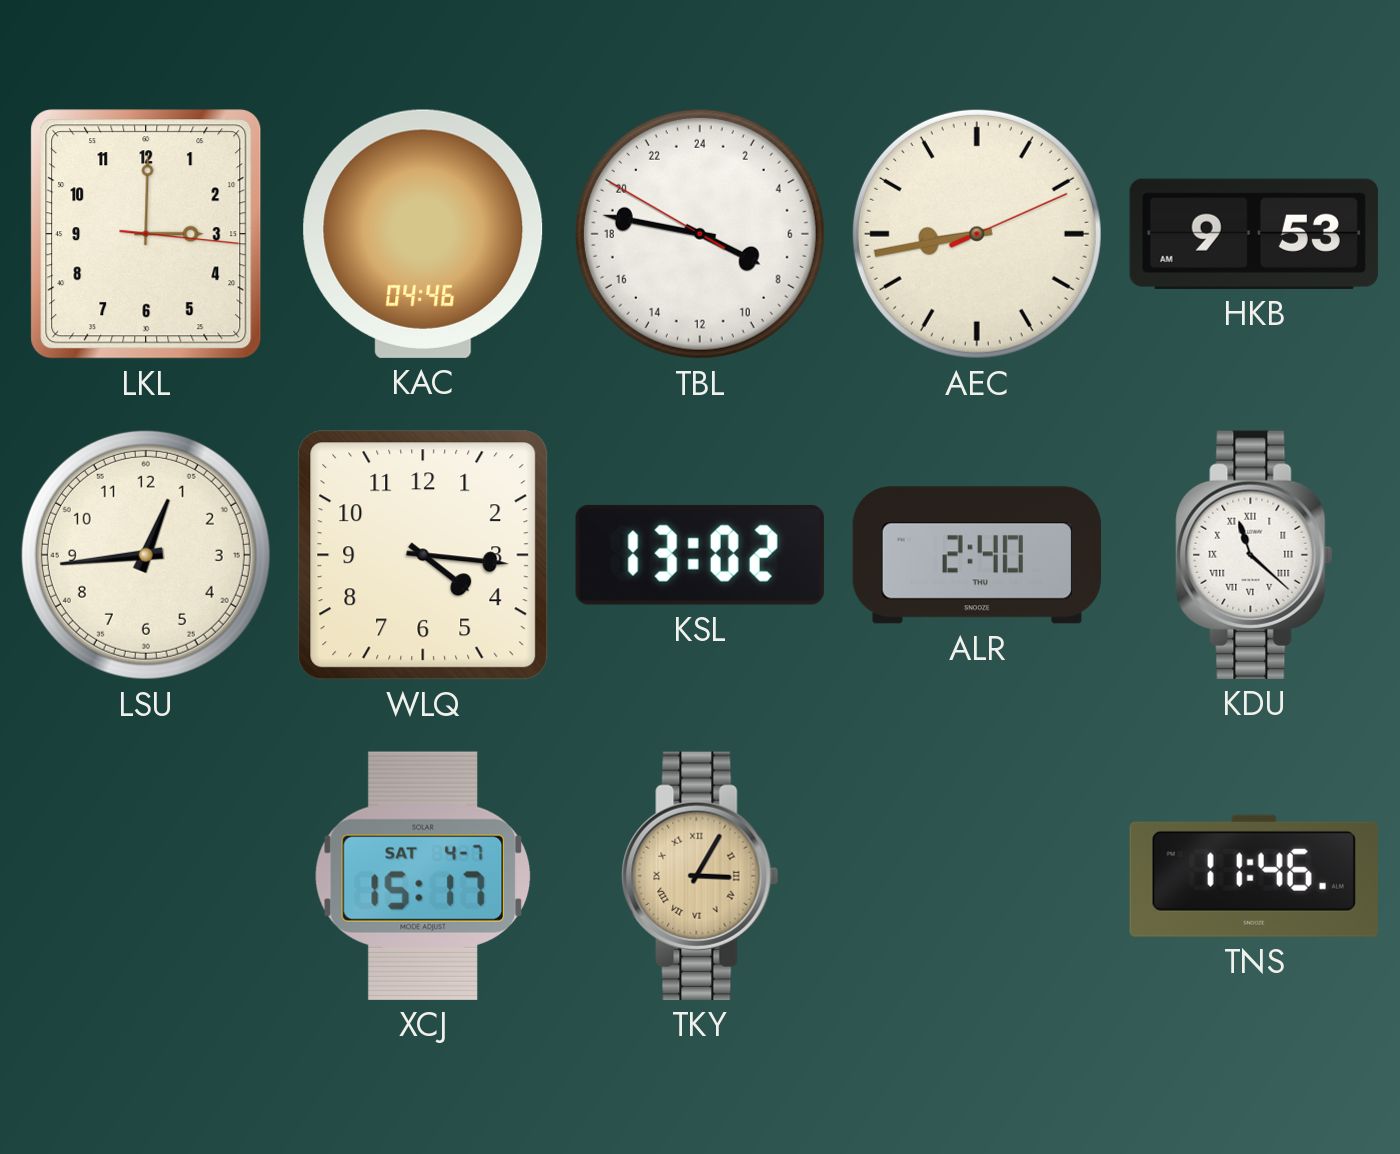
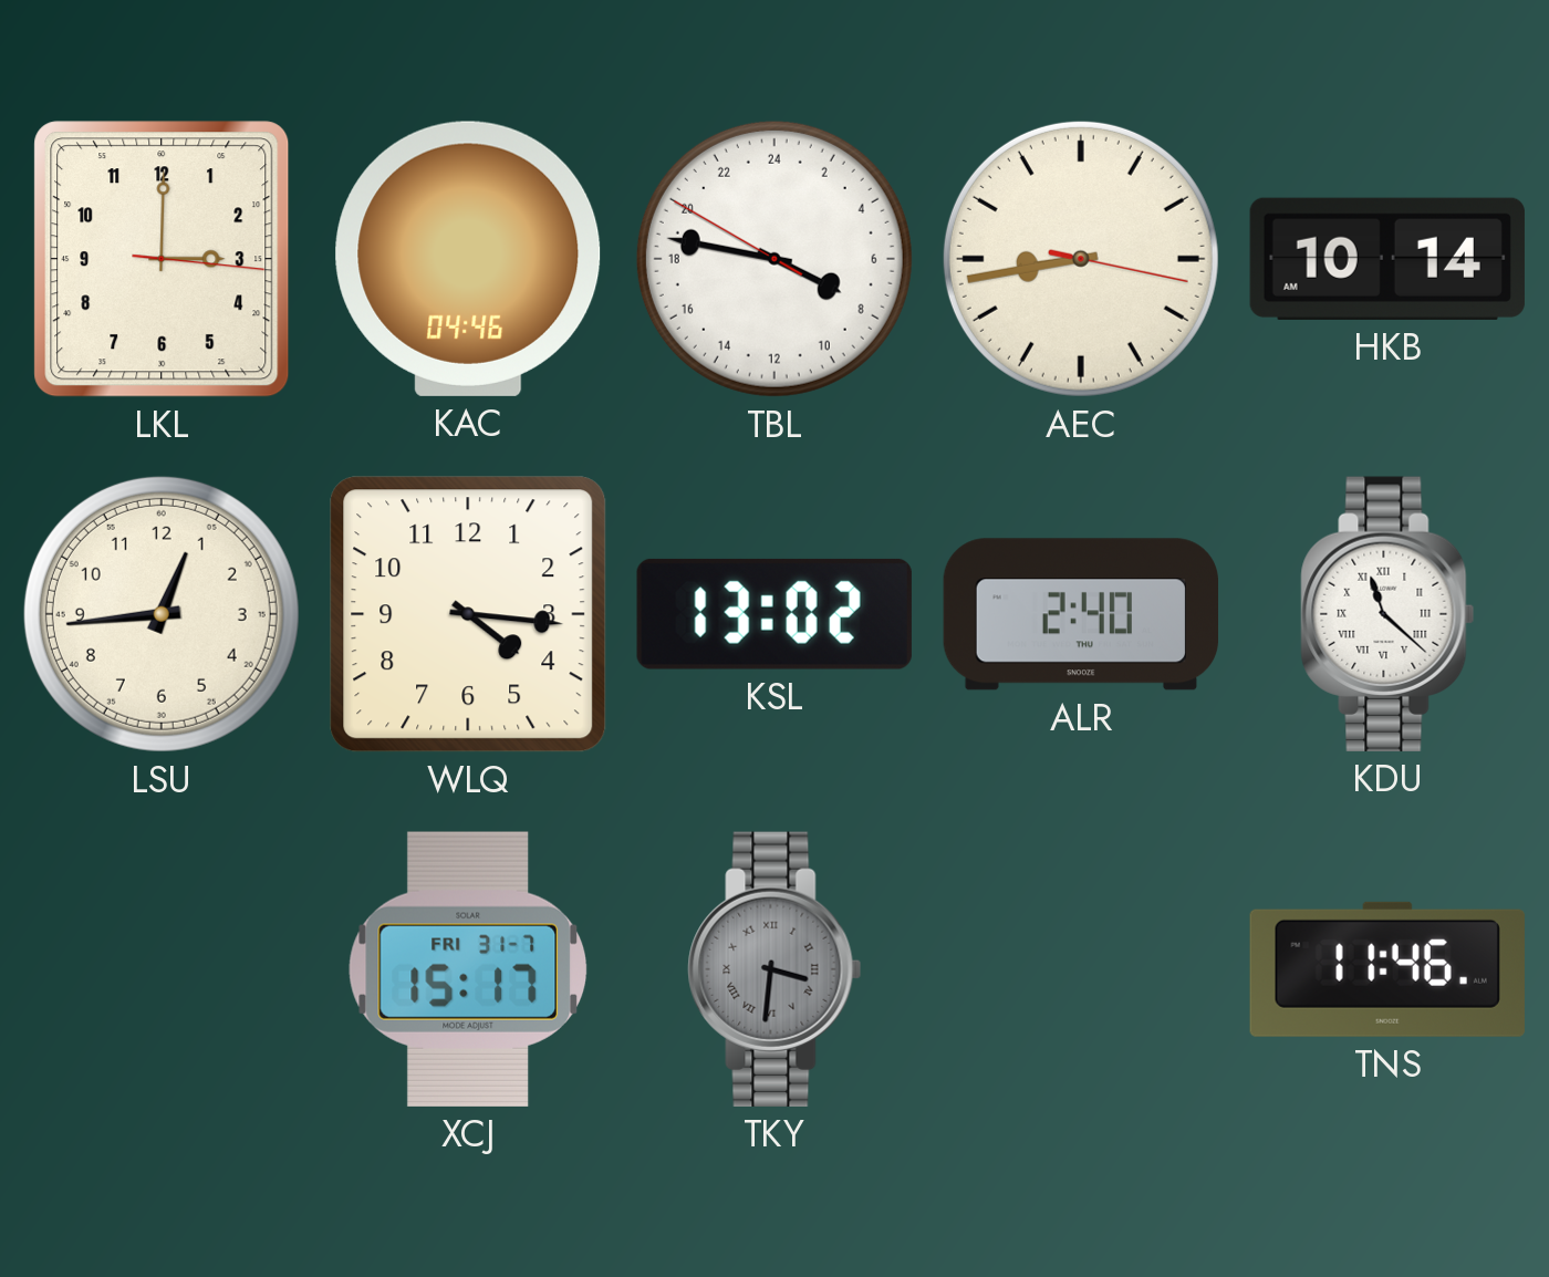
AEC: 8:43:11 -> 8:43:17
HKB: 9:53 -> 10:14
XCJ date: SAT 4-7 -> FRI 31-7
TKY: 3:05 -> 3:31
TKY dial: champagne -> grey
